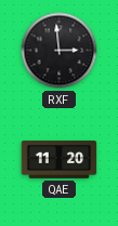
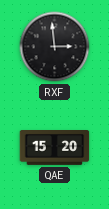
QAE: 11:20 -> 15:20
